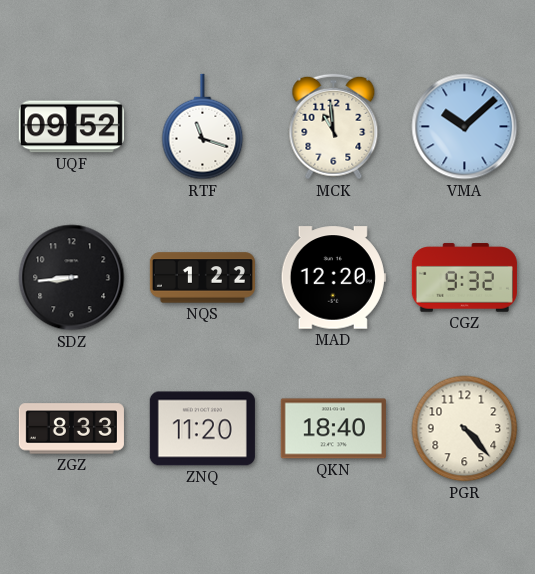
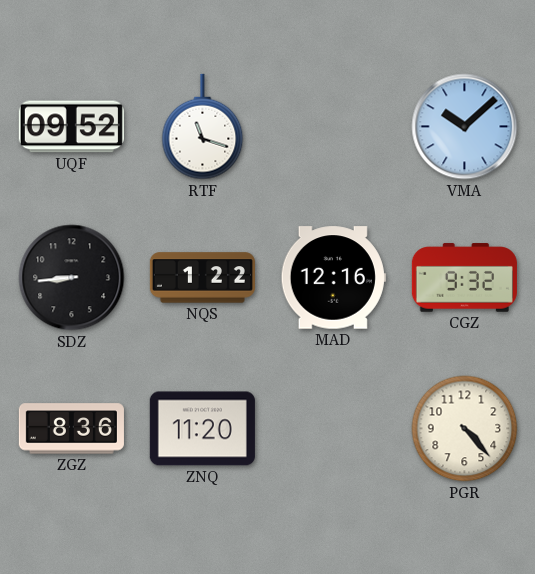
MCK: 10:59 -> none
MAD: 12:20 -> 12:16
ZGZ: 8:33 -> 8:36
QKN: 18:40 -> none
